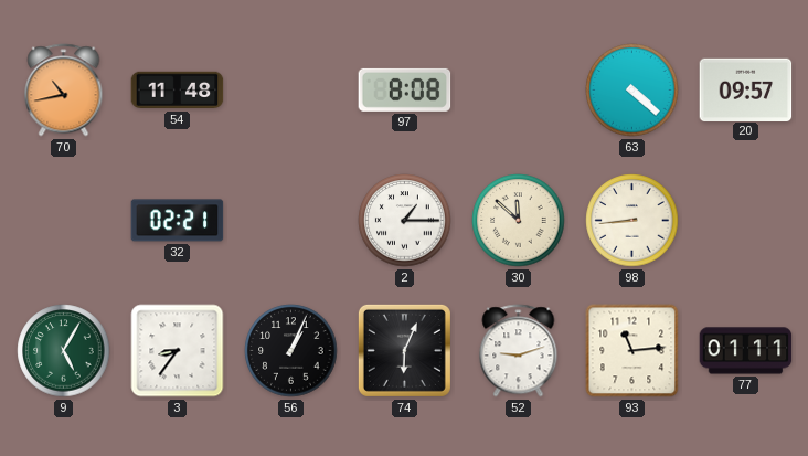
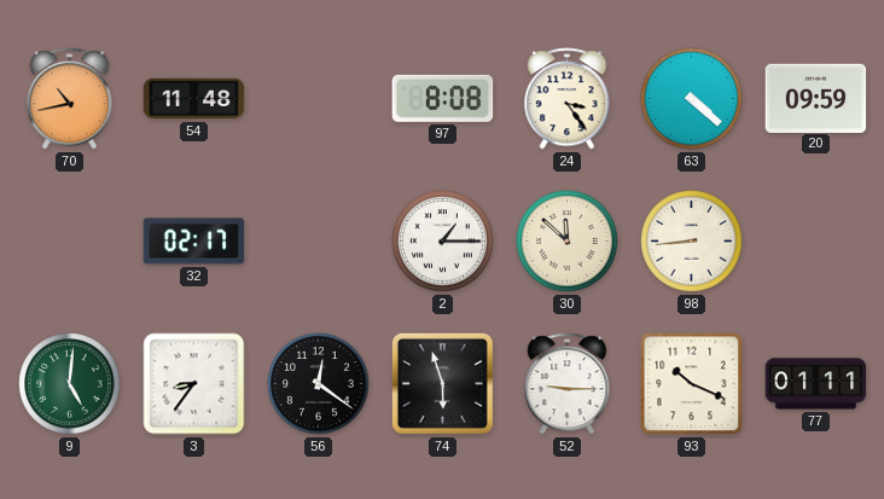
24: none -> 3:24
20: 09:57 -> 09:59
32: 02:21 -> 02:17
9: 5:05 -> 5:01
56: 1:04 -> 12:21
74: 6:04 -> 5:57
52: 9:12 -> 9:15
93: 11:14 -> 10:19
